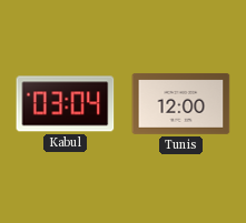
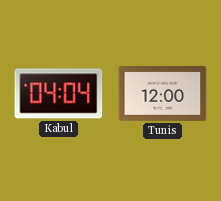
Kabul: 03:04 -> 04:04
